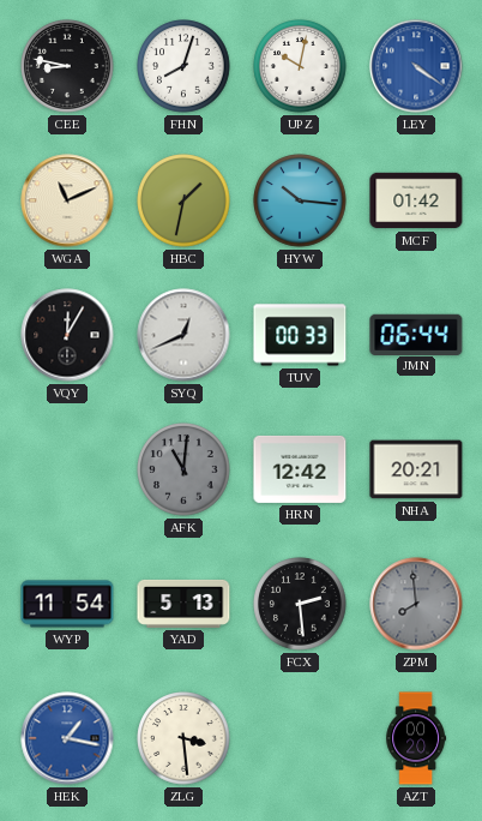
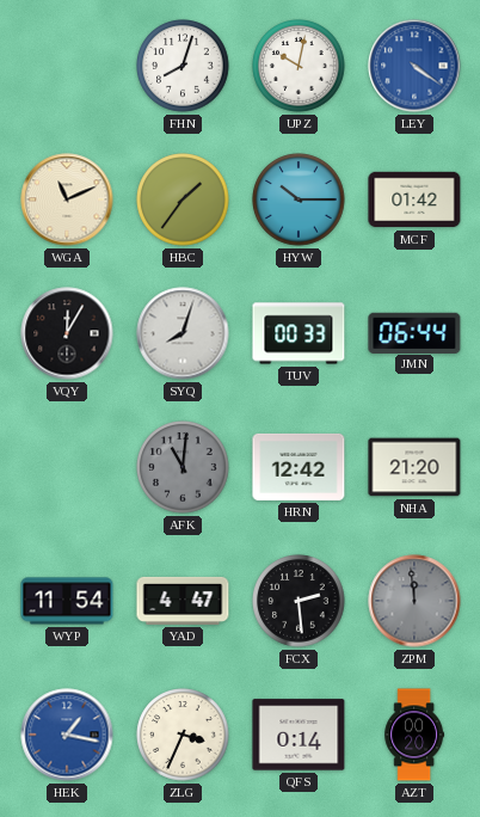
CEE: 8:47 -> none
HBC: 1:32 -> 1:36
HYW: 10:16 -> 10:15
SYQ: 12:41 -> 8:03
NHA: 20:21 -> 21:20
YAD: 5:13 -> 4:47
ZPM: 7:59 -> 11:59
ZLG: 3:29 -> 3:34
QFS: none -> 0:14
